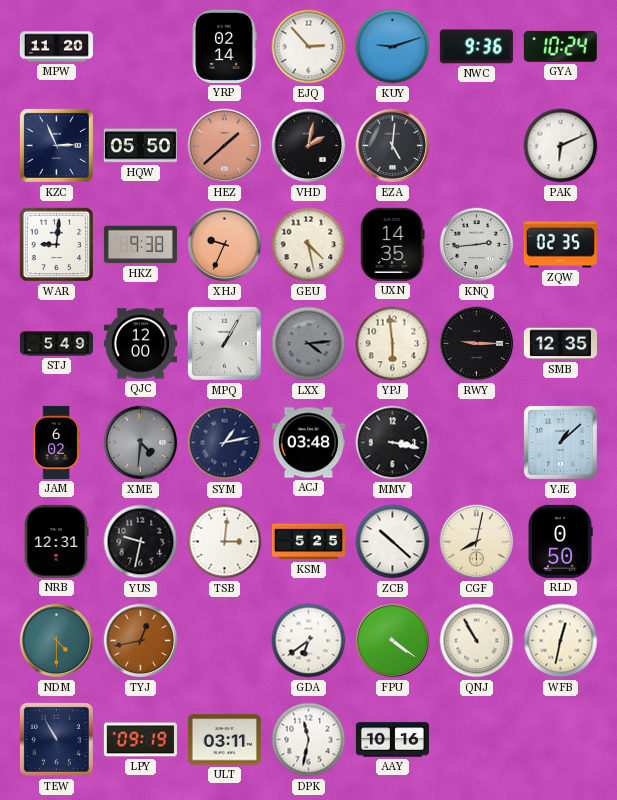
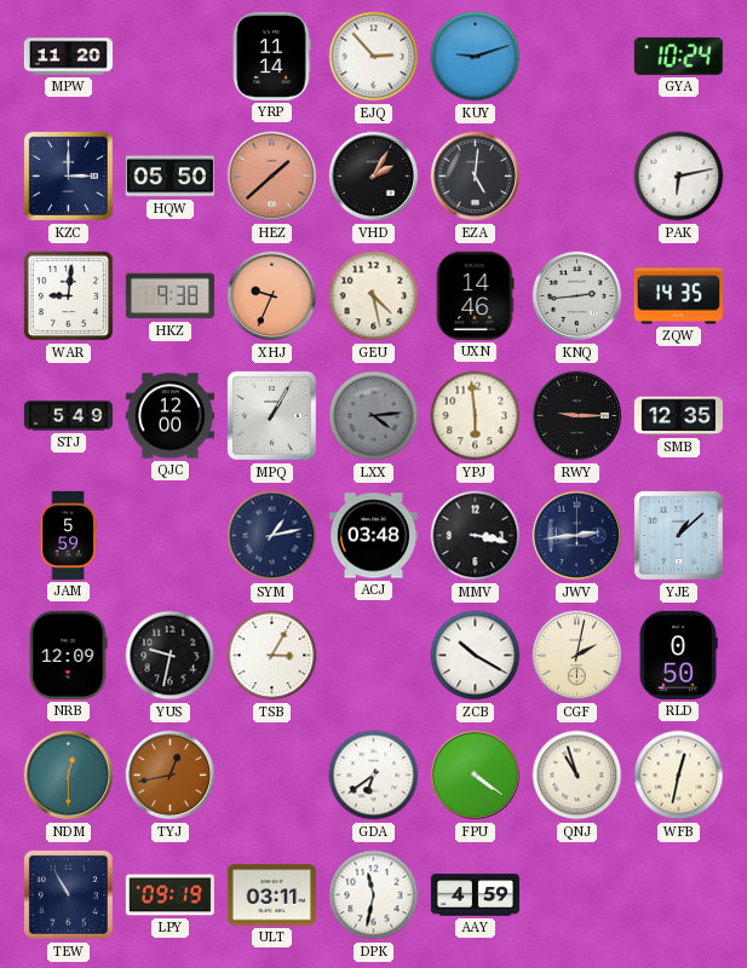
YRP: 02:14 -> 11:14
NWC: 9:36 -> none
KZC: 2:56 -> 3:00
VHD: 2:02 -> 2:05
PAK: 6:11 -> 6:13
UXN: 14:35 -> 14:46
ZQW: 02:35 -> 14:35
JAM: 6:02 -> 5:59
XME: 4:31 -> none
JWV: none -> 2:44
NRB: 12:31 -> 12:09
TSB: 3:01 -> 3:05
KSM: 5:25 -> none
ZCB: 10:22 -> 10:20
CGF: 8:02 -> 2:02
NDM: 4:30 -> 12:30
QNJ: 10:55 -> 10:57
AAY: 10:16 -> 4:59
